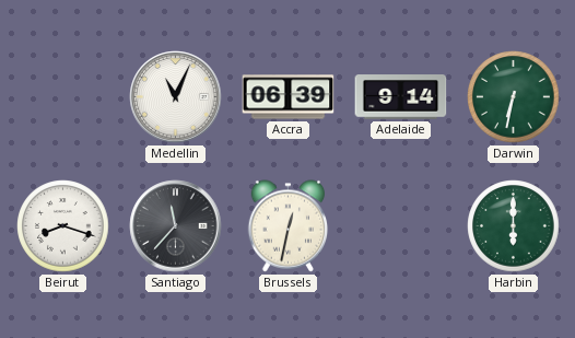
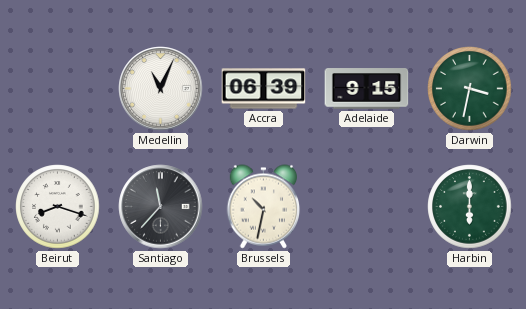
Adelaide: 9:14 -> 9:15
Darwin: 6:32 -> 3:32
Brussels: 12:32 -> 10:32
